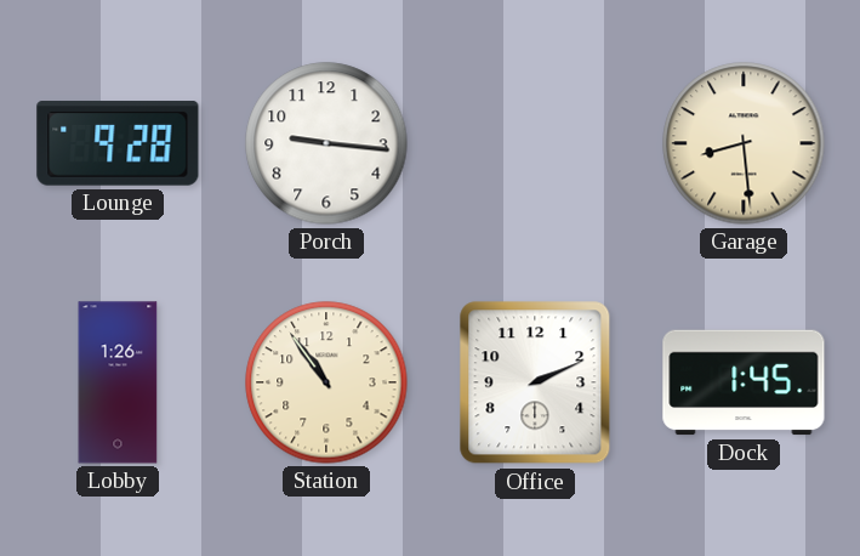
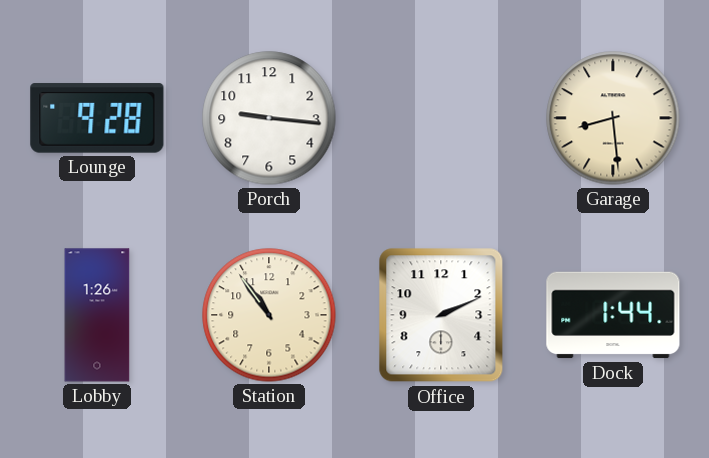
Dock: 1:45 -> 1:44
